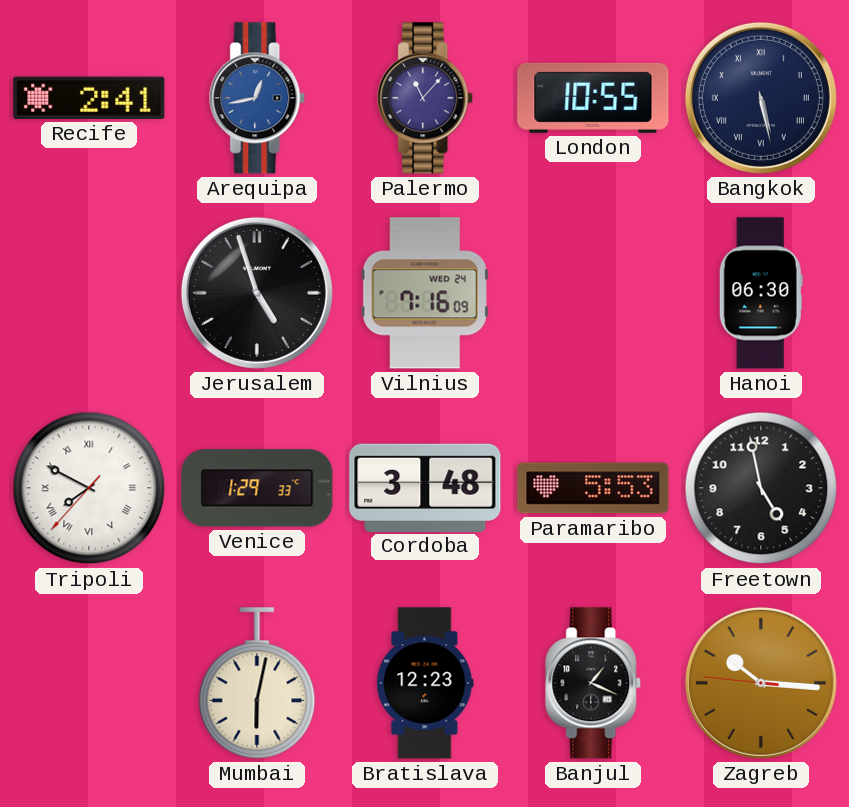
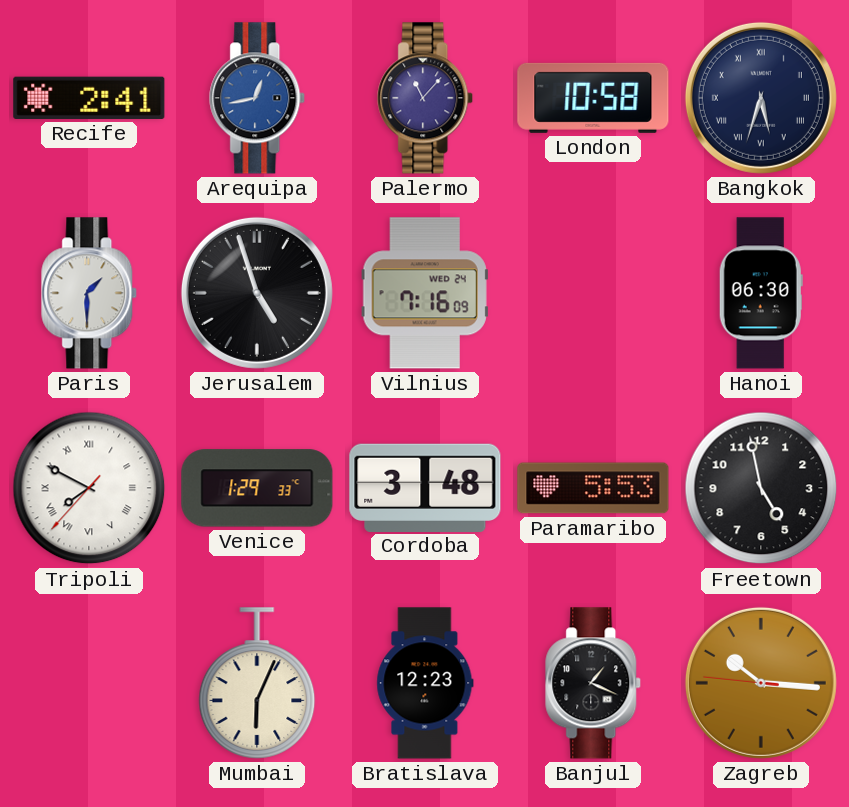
London: 10:55 -> 10:58
Bangkok: 5:28 -> 5:33
Paris: none -> 1:30
Mumbai: 6:02 -> 6:04
